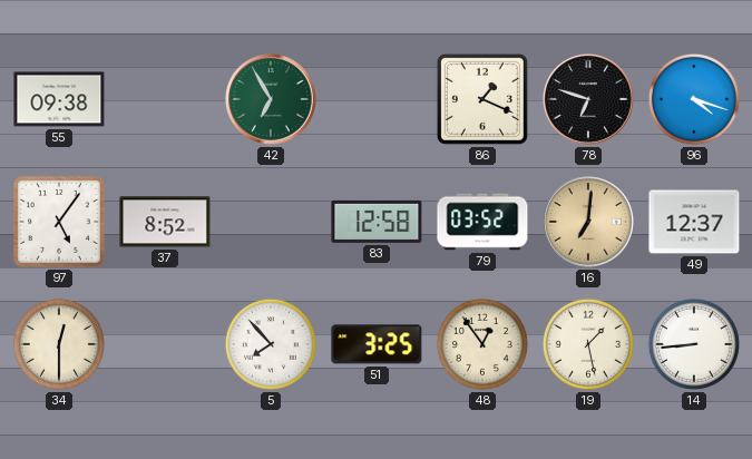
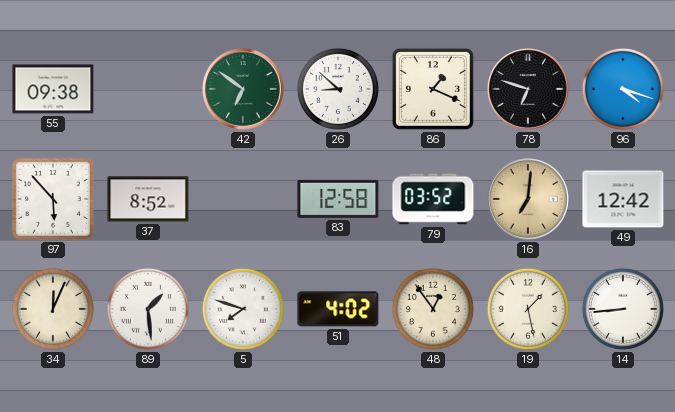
42: 6:55 -> 6:51
26: none -> 8:52
97: 5:06 -> 5:53
49: 12:37 -> 12:42
34: 12:30 -> 12:04
89: none -> 1:29
5: 7:53 -> 7:48
51: 3:25 -> 4:02
